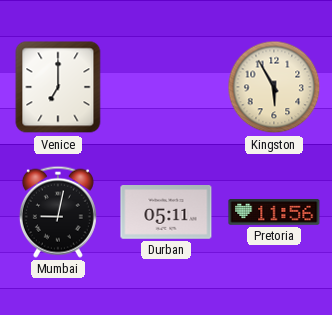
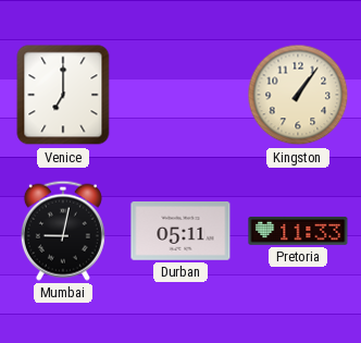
Kingston: 5:55 -> 1:06
Pretoria: 11:56 -> 11:33
